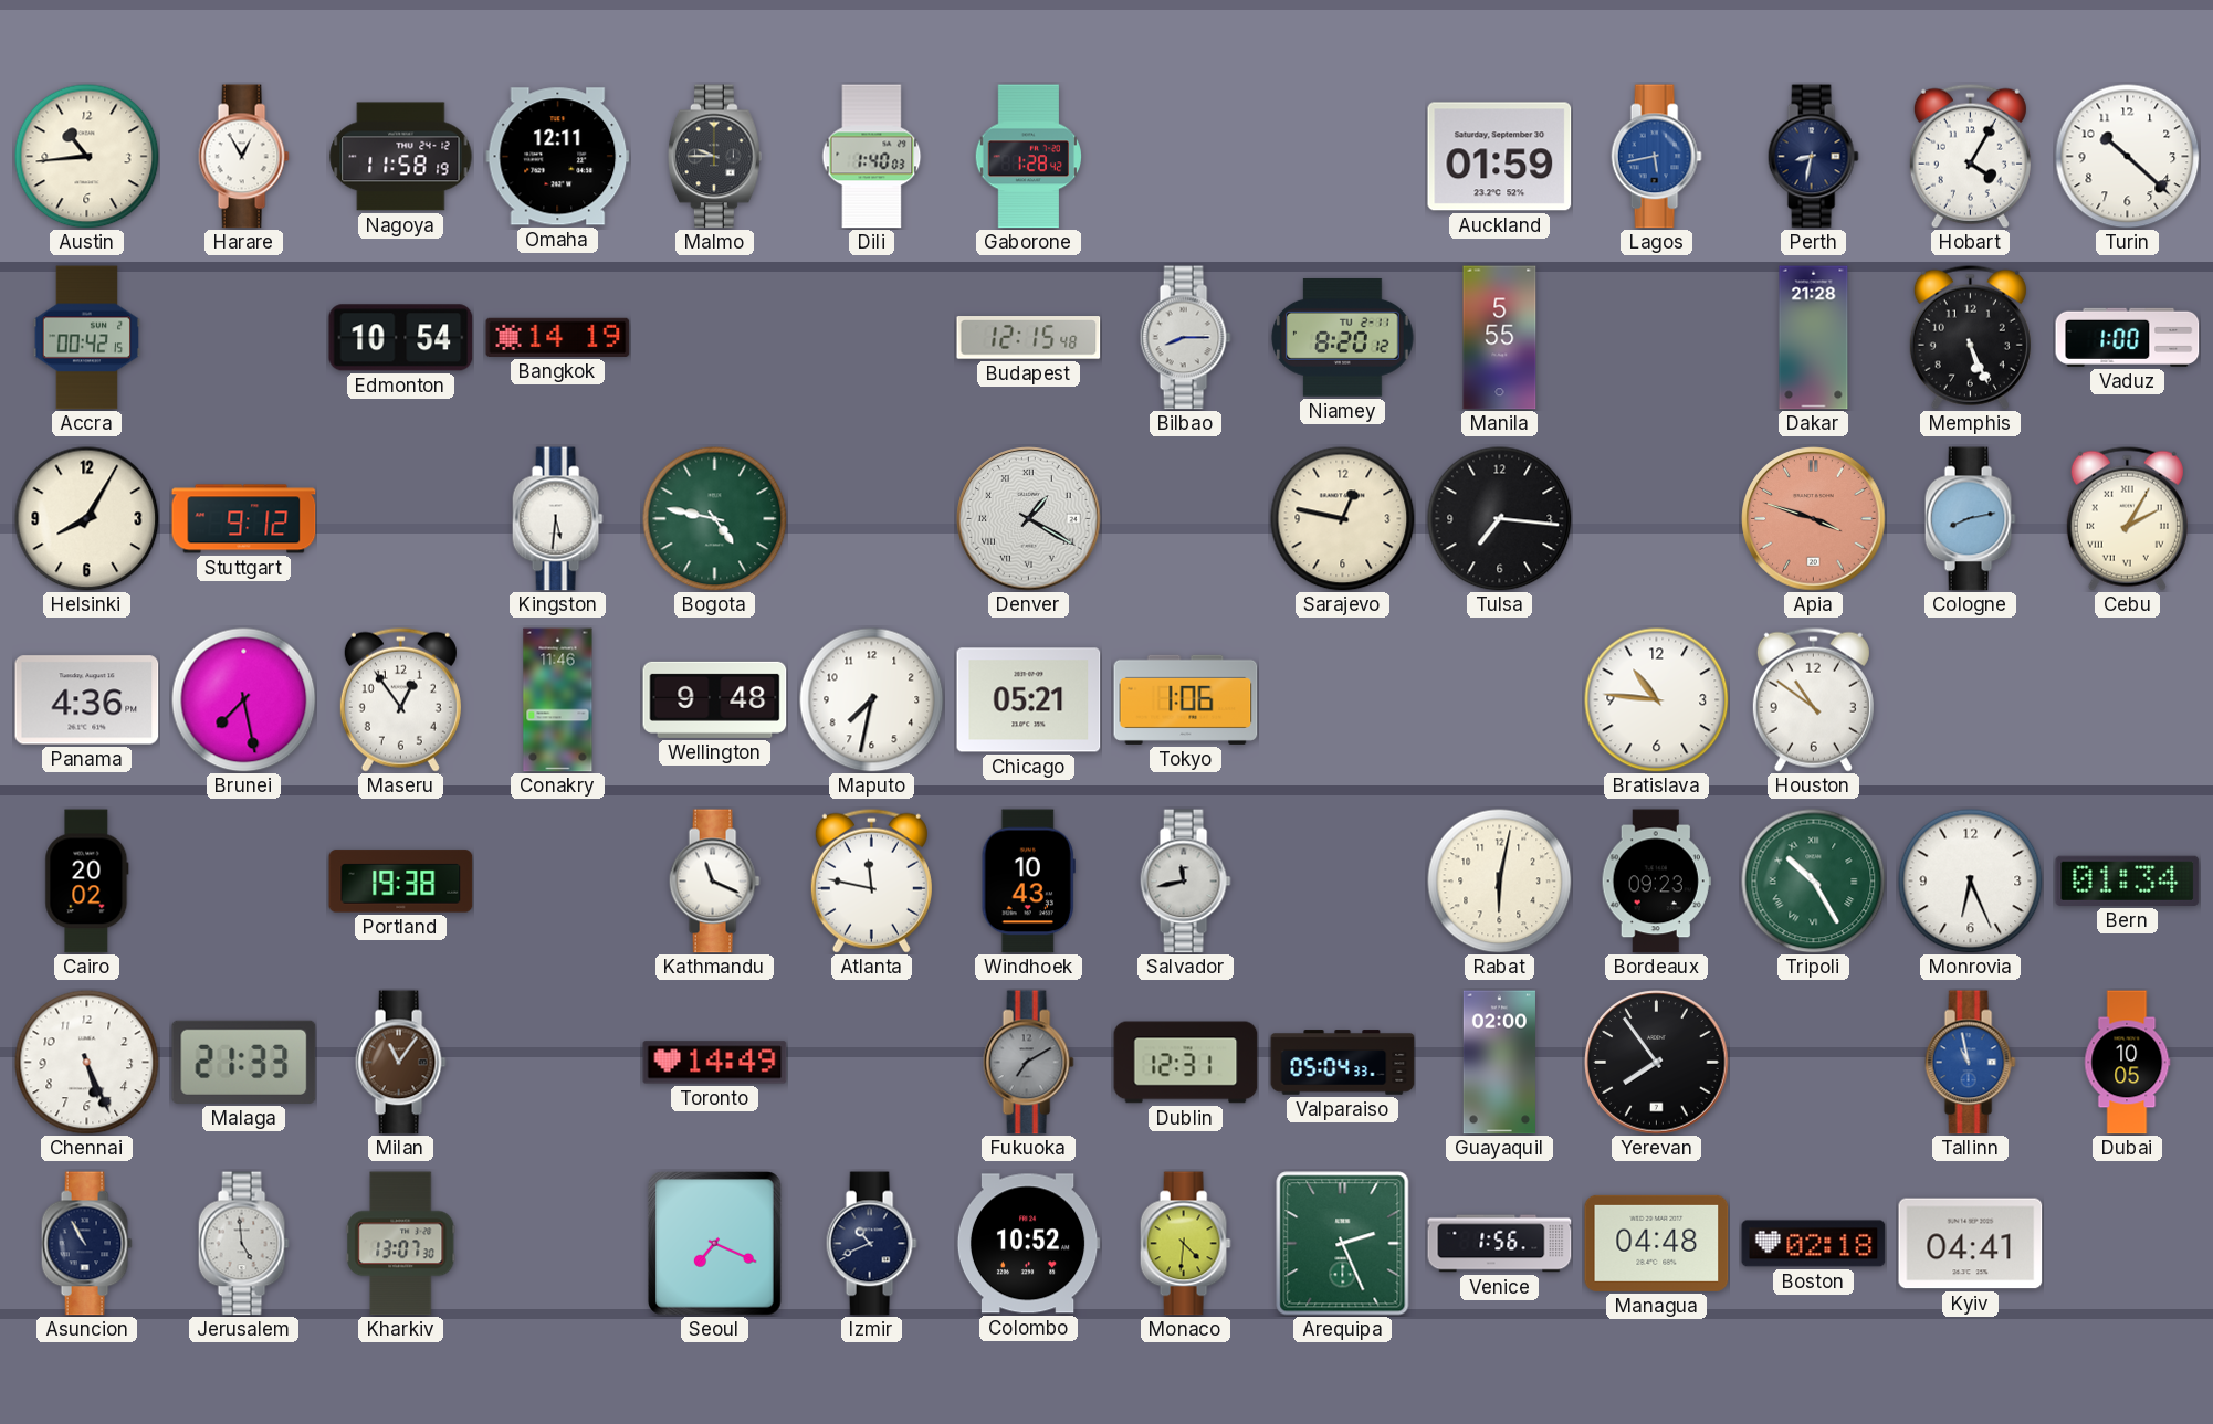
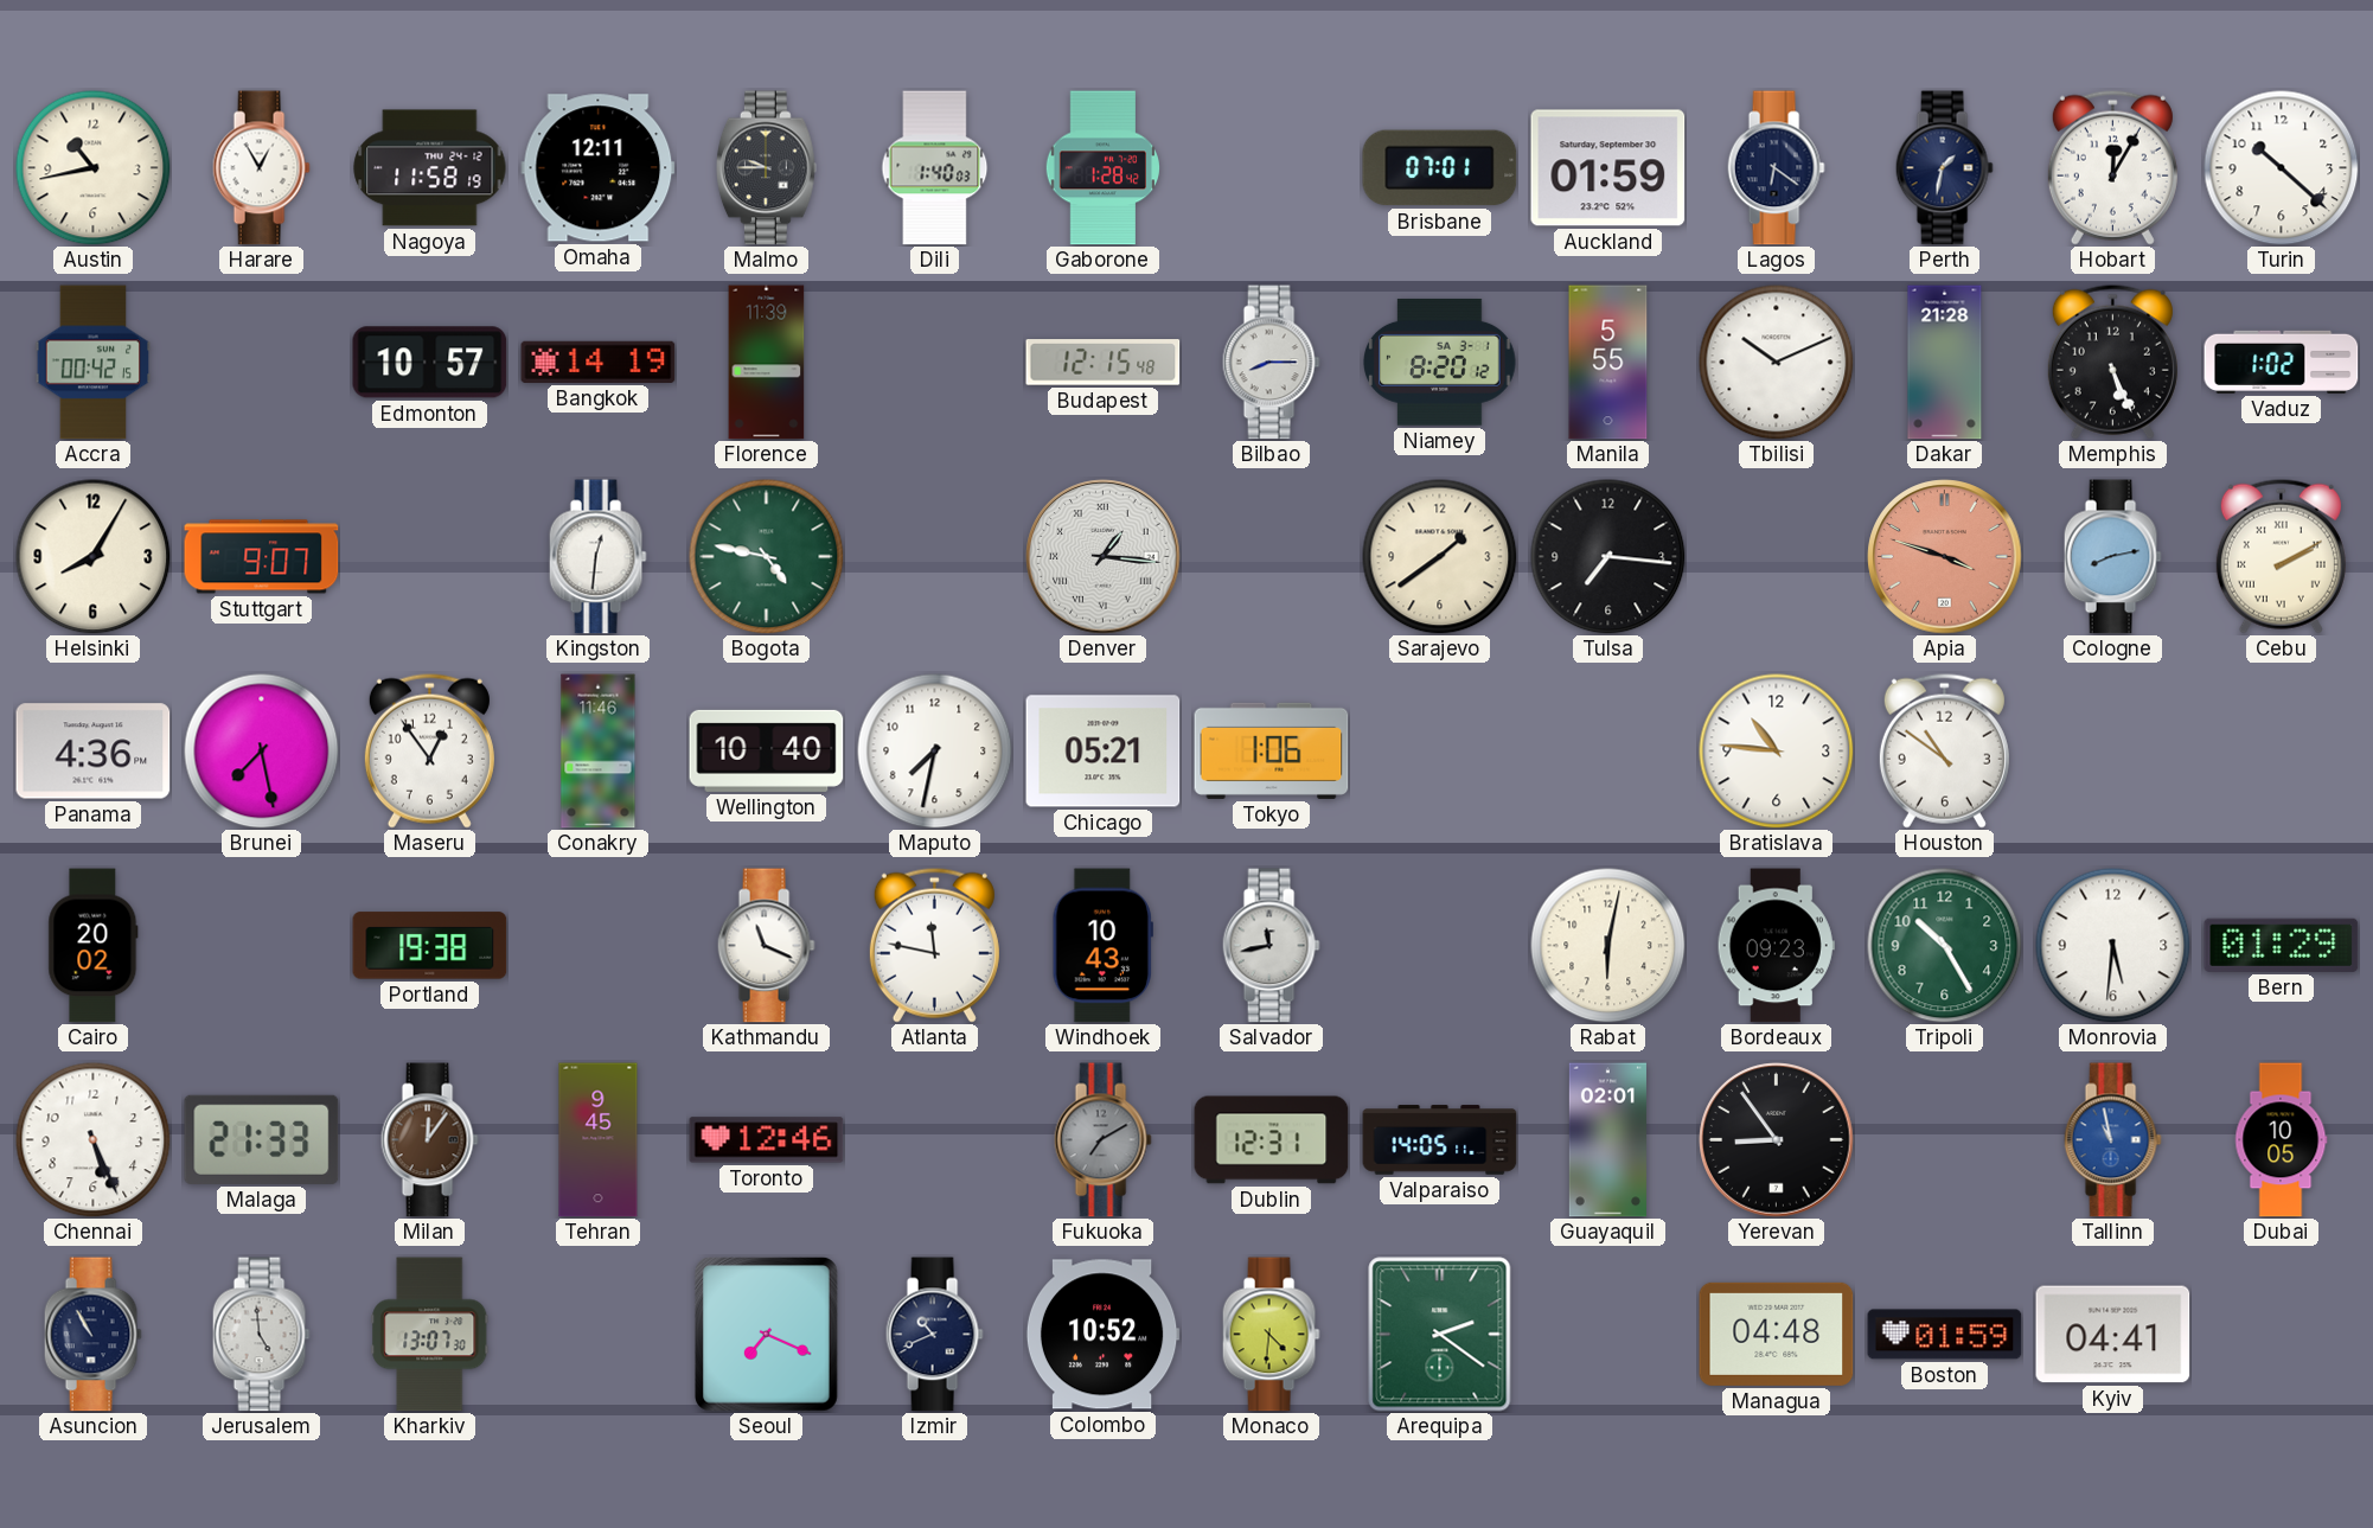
Austin: 10:44 -> 10:43
Brisbane: none -> 07:01
Lagos: 5:43 -> 6:21
Lagos dial: blue -> navy
Perth: 8:32 -> 1:32
Hobart: 4:05 -> 12:05
Edmonton: 10:54 -> 10:57
Florence: none -> 11:39
Niamey date: TU 2-11 -> SA 3-1
Tbilisi: none -> 10:11
Vaduz: 1:00 -> 1:02
Stuttgart: 9:12 -> 9:07
Kingston: 5:31 -> 12:31
Denver: 1:20 -> 1:16
Sarajevo: 12:47 -> 1:39
Cebu: 2:05 -> 2:10
Wellington: 9:48 -> 10:40
Tripoli numerals: Roman -> Arabic
Monrovia: 6:26 -> 5:31
Bern: 01:34 -> 01:29
Milan: 11:06 -> 12:06
Tehran: none -> 9:45
Toronto: 14:49 -> 12:46
Valparaiso: 05:04 -> 14:05
Guayaquil: 02:00 -> 02:01
Yerevan: 7:54 -> 8:54
Arequipa: 2:26 -> 2:21
Venice: 1:56 -> none
Boston: 02:18 -> 01:59
